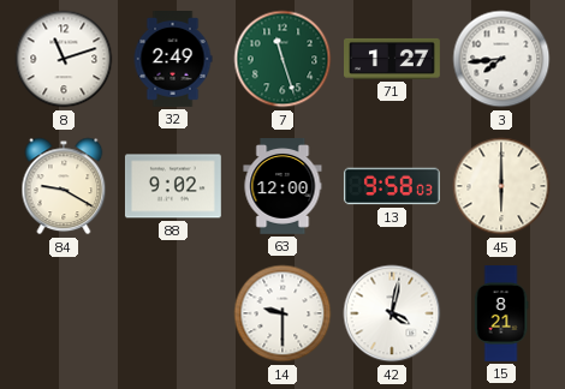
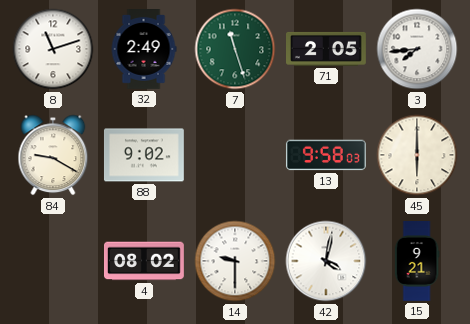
71: 1:27 -> 2:05
63: 12:00 -> none
4: none -> 08:02
15: 8:21 -> 9:21
